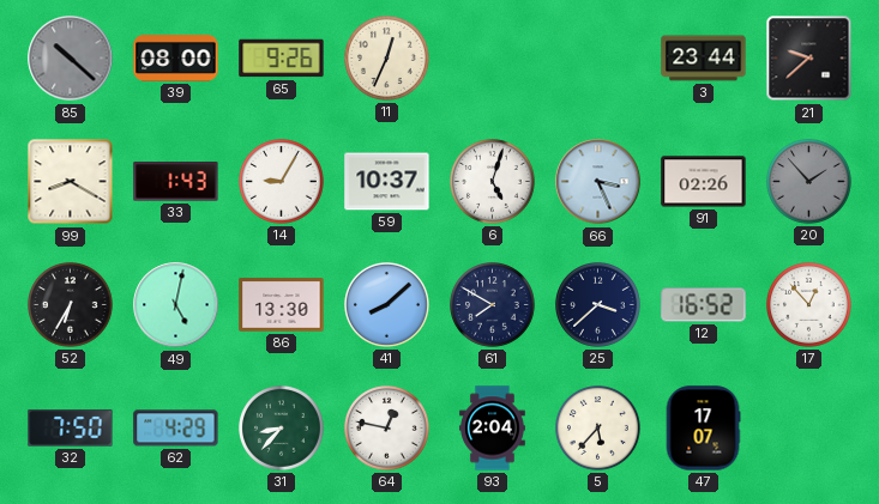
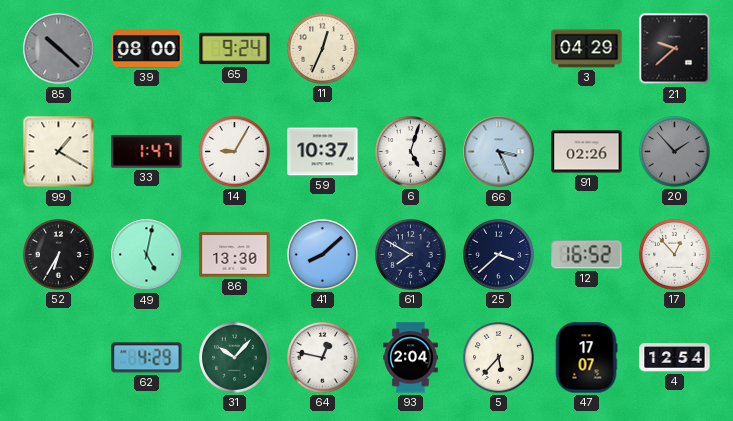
65: 9:26 -> 9:24
3: 23:44 -> 04:29
99: 8:20 -> 1:20
33: 1:43 -> 1:47
32: 7:50 -> none
31: 8:37 -> 10:07
4: none -> 12:54
